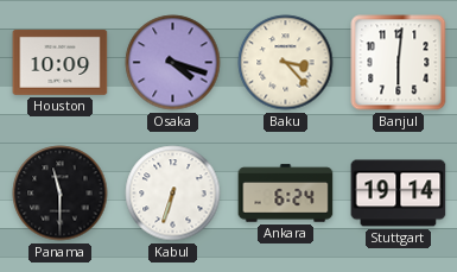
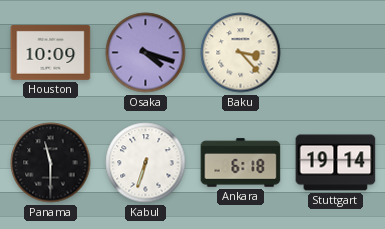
Banjul: 6:01 -> none
Ankara: 6:24 -> 6:18
